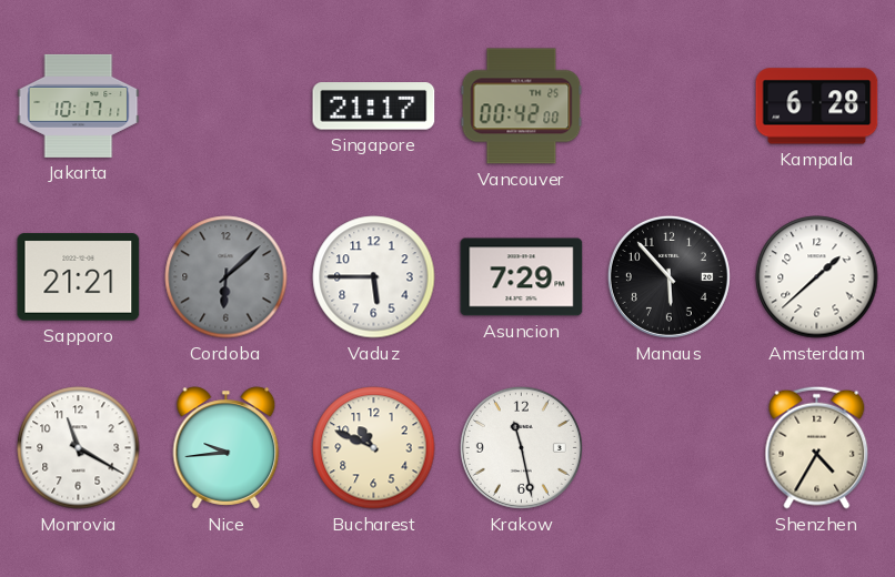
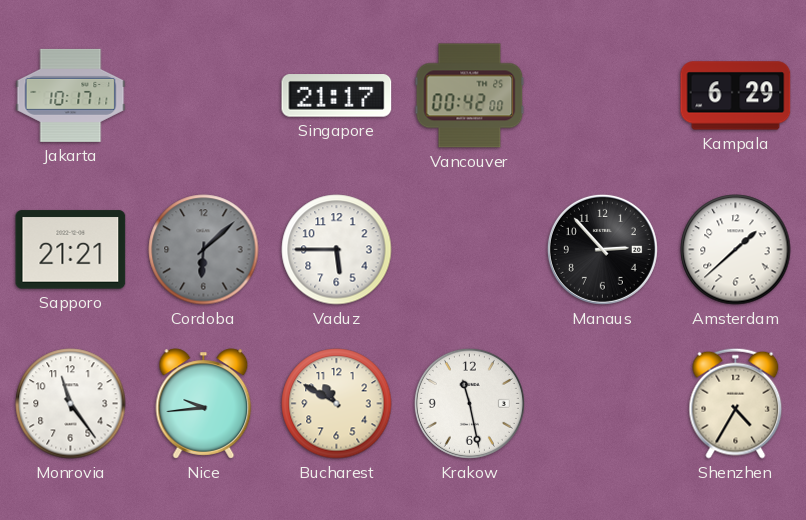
Kampala: 6:28 -> 6:29
Asuncion: 7:29 -> none
Manaus: 5:53 -> 2:53
Monrovia: 11:20 -> 11:24
Bucharest: 10:49 -> 10:50
